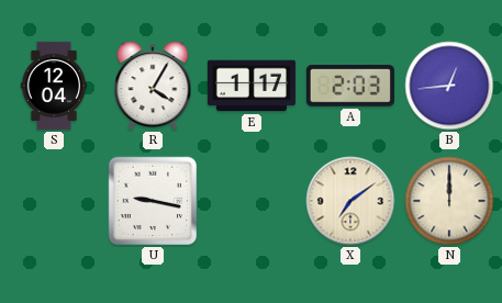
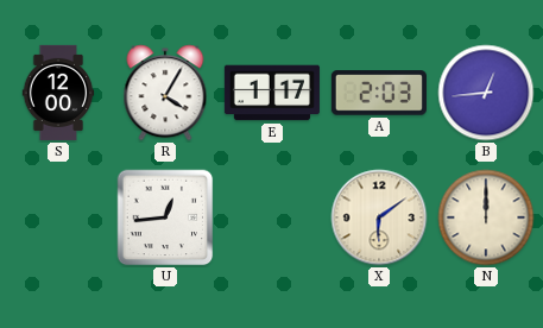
S: 12:04 -> 12:00
U: 9:17 -> 12:44
X: 7:09 -> 6:09
